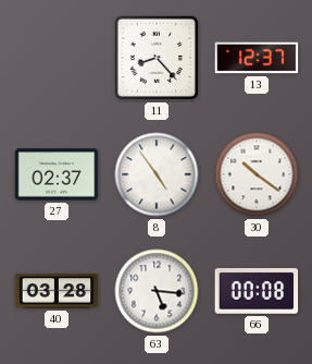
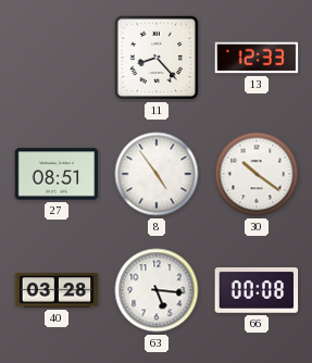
13: 12:37 -> 12:33
27: 02:37 -> 08:51
